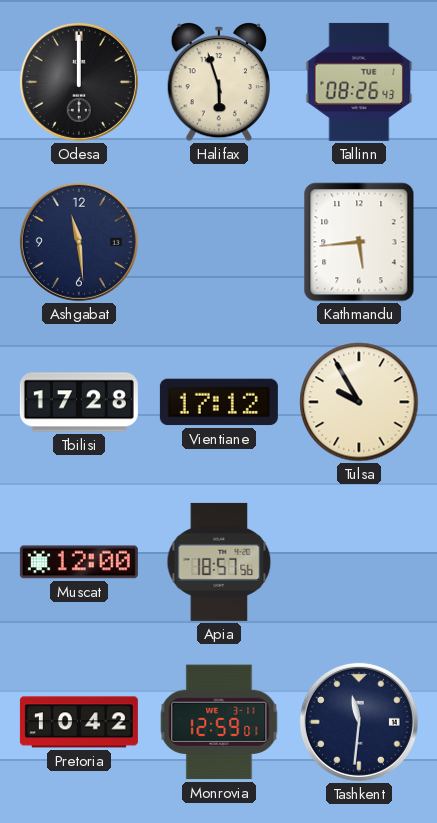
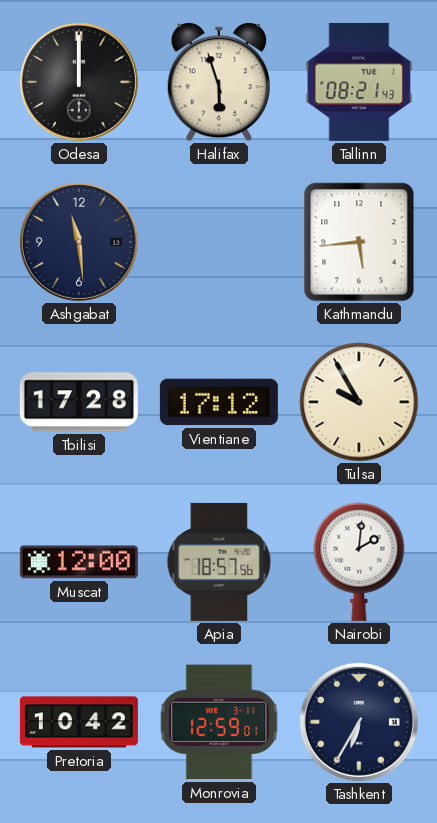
Tallinn: 08:26 -> 08:21
Nairobi: none -> 2:01
Tashkent: 11:31 -> 6:35
